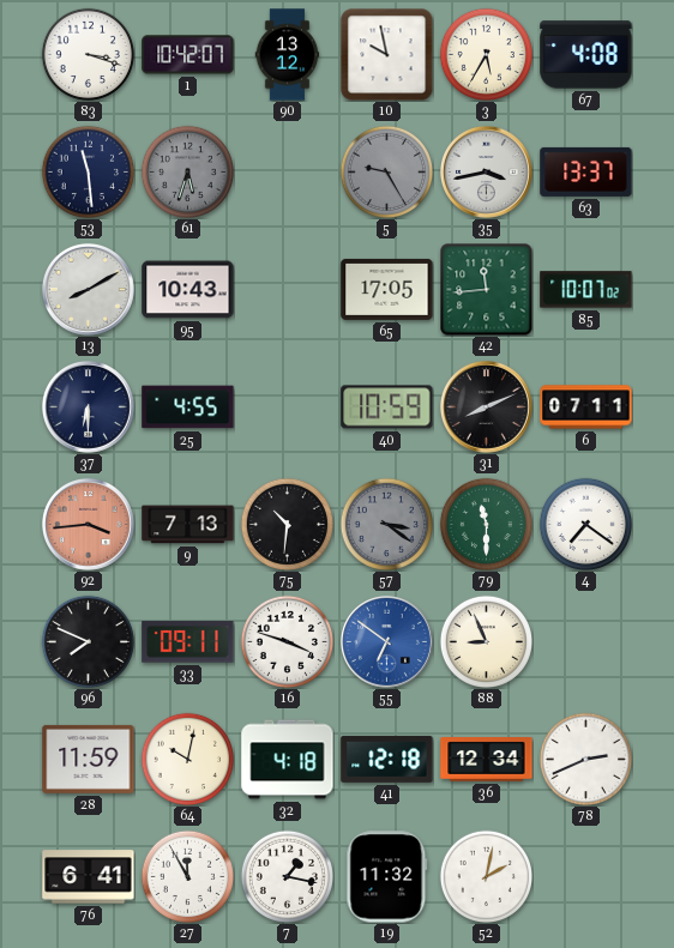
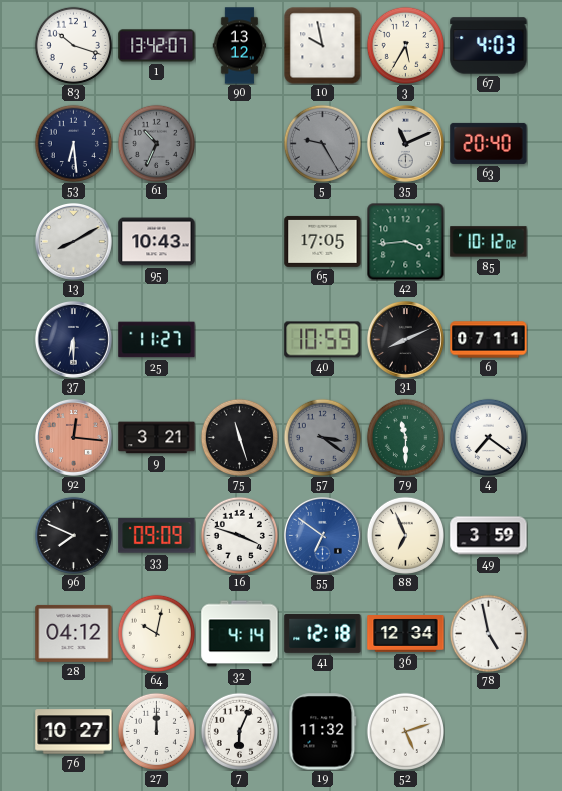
83: 3:18 -> 10:18
1: 10:42 -> 13:42
67: 4:08 -> 4:03
53: 11:29 -> 6:29
61: 5:33 -> 10:34
35: 3:43 -> 11:11
63: 13:37 -> 20:40
42: 11:44 -> 3:44
85: 10:07 -> 10:12
25: 4:55 -> 11:27
92: 3:44 -> 12:16
9: 7:13 -> 3:21
75: 10:31 -> 11:27
33: 09:11 -> 09:09
88: 8:56 -> 6:56
49: none -> 3:59
28: 11:59 -> 04:12
32: 4:18 -> 4:14
78: 2:41 -> 4:58
76: 6:41 -> 10:27
27: 11:55 -> 12:00
7: 1:17 -> 6:04
52: 2:02 -> 5:12
